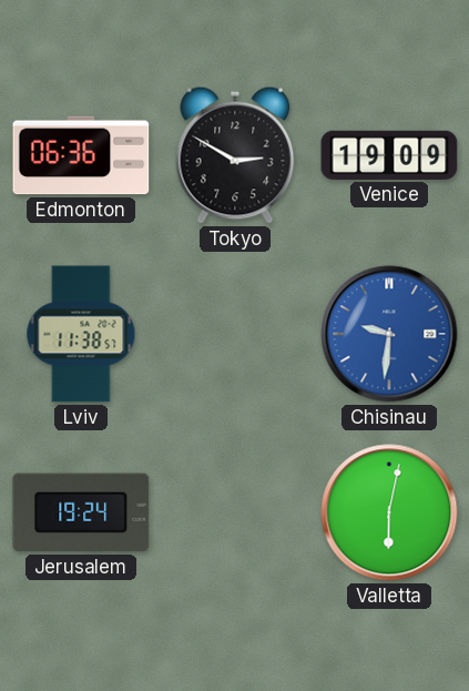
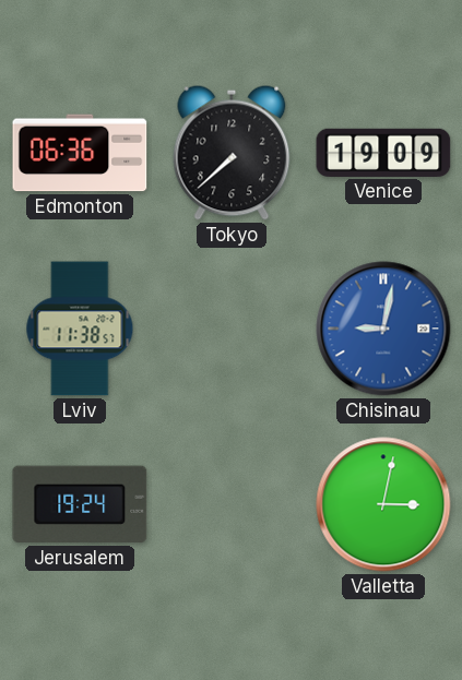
Tokyo: 2:50 -> 7:38
Chisinau: 9:31 -> 9:02
Valletta: 6:02 -> 3:02
